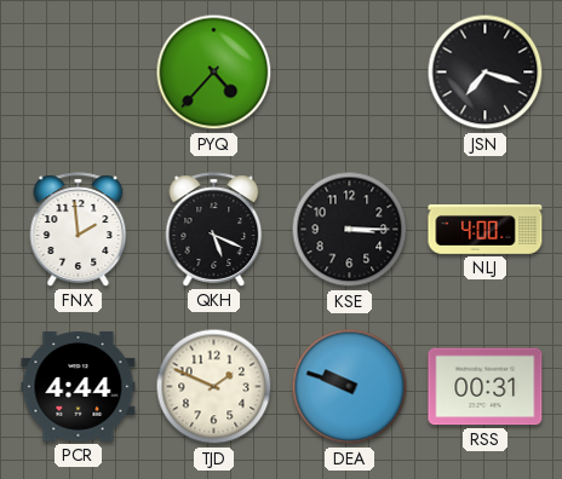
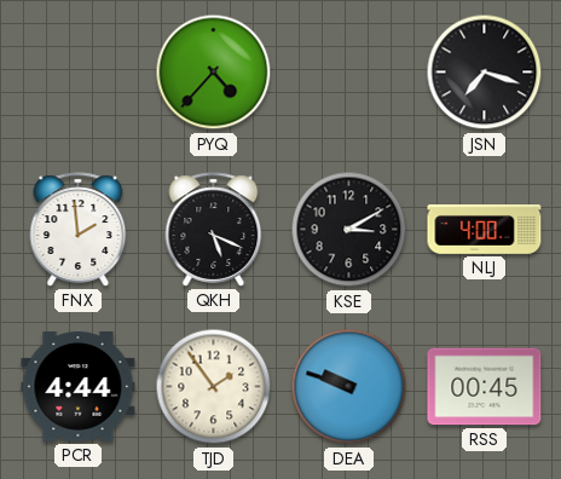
KSE: 3:15 -> 3:10
TJD: 1:49 -> 1:54
RSS: 00:31 -> 00:45
